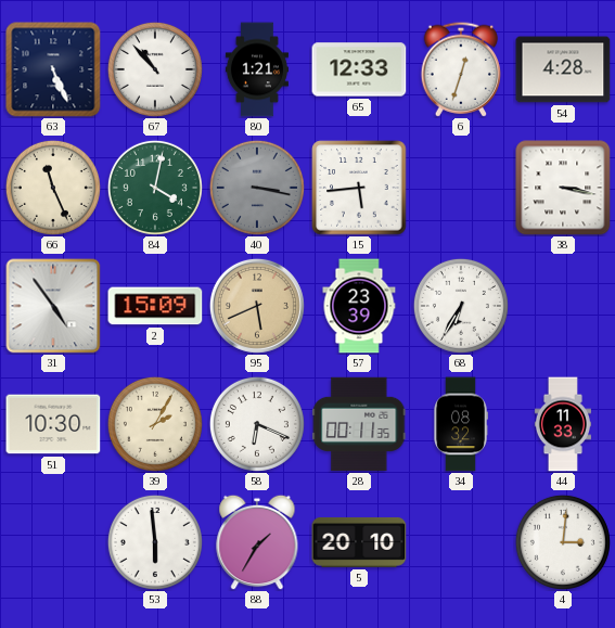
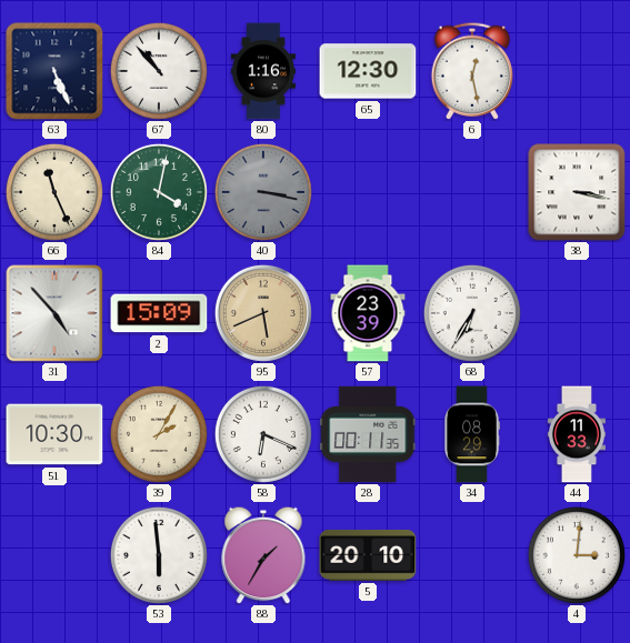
80: 1:21 -> 1:16
65: 12:33 -> 12:30
6: 12:33 -> 12:28
54: 4:28 -> none
15: 5:44 -> none
31: 4:54 -> 4:53
34: 08:32 -> 08:29
